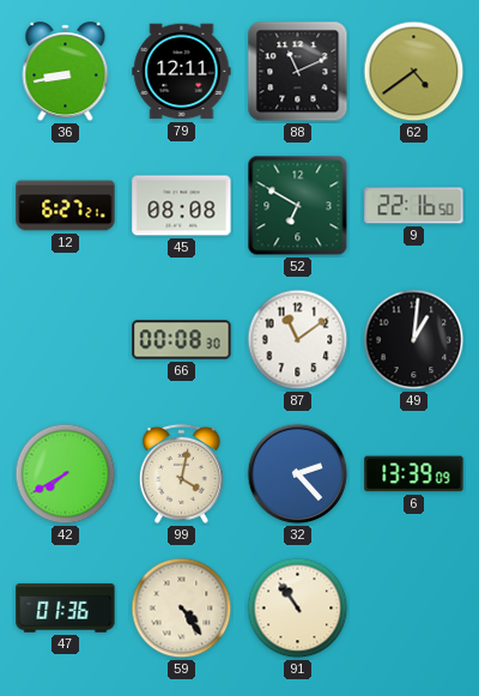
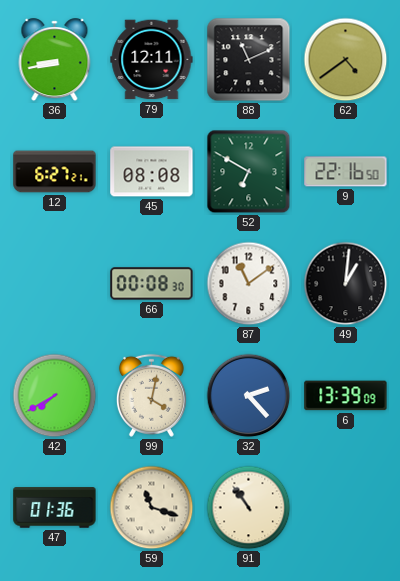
59: 4:24 -> 11:18
